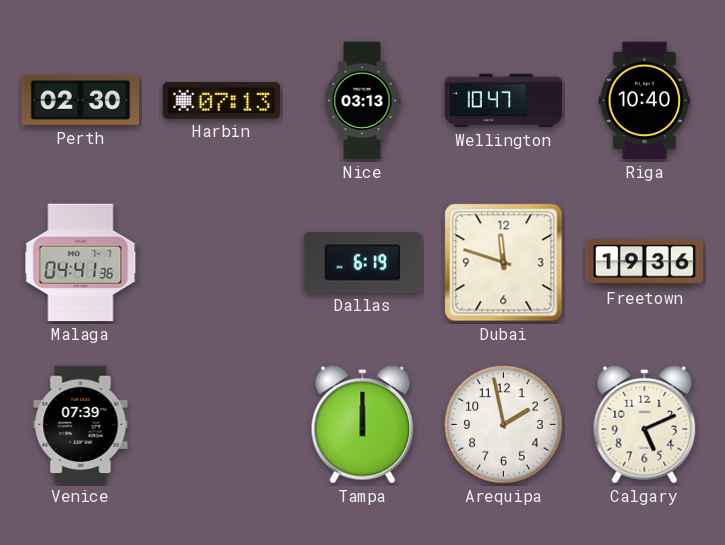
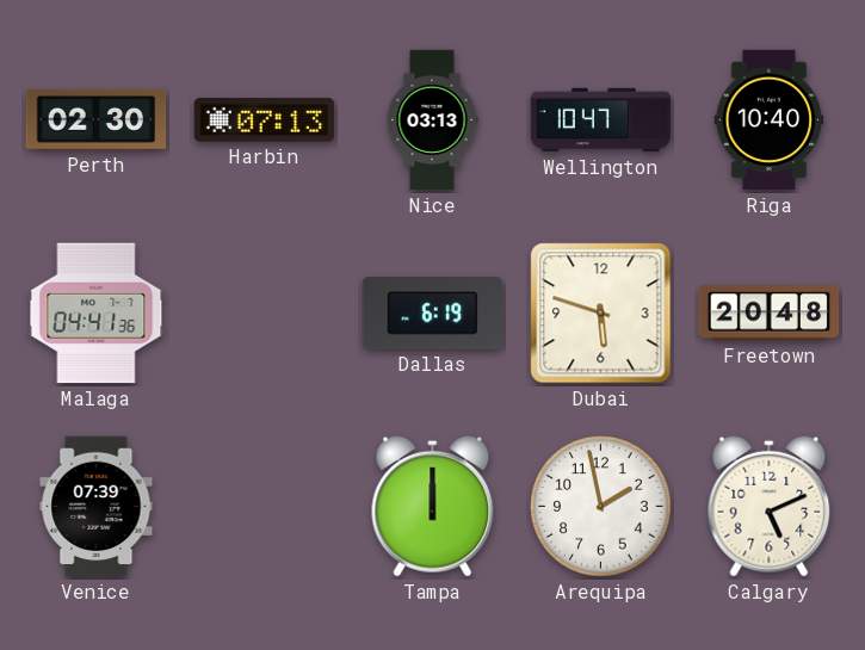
Dubai: 11:48 -> 5:48
Freetown: 19:36 -> 20:48
